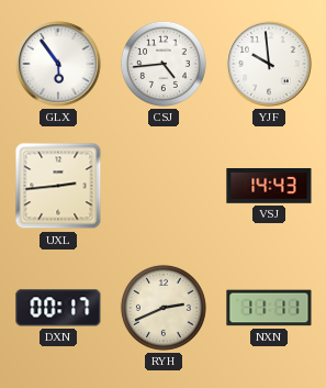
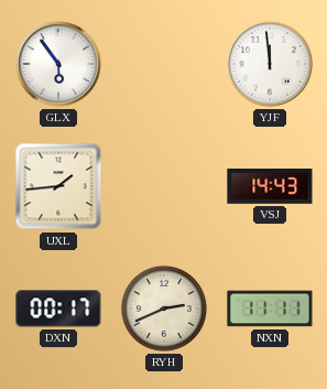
CSJ: 4:44 -> none
YJF: 9:59 -> 11:59
UXL: 2:44 -> 1:44
